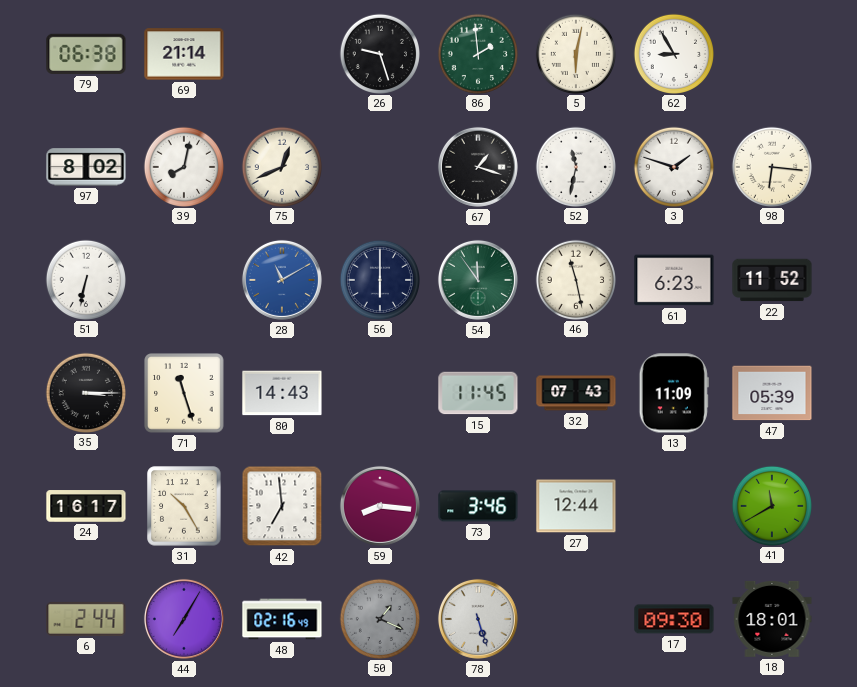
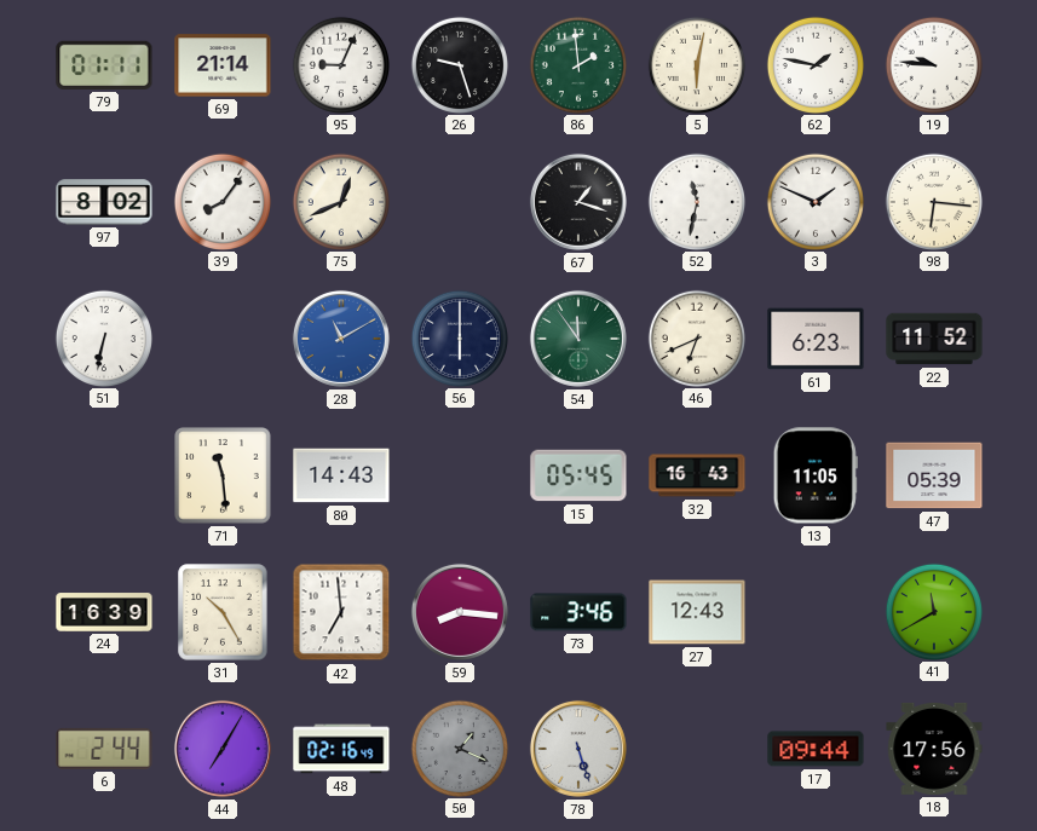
79: 06:38 -> 01:11
95: none -> 9:04
62: 8:55 -> 1:47
19: none -> 9:46
39: 8:02 -> 8:06
3: 1:48 -> 1:49
46: 11:28 -> 6:41
35: 3:15 -> none
71: 11:27 -> 11:29
15: 11:45 -> 05:45
32: 07:43 -> 16:43
13: 11:09 -> 11:05
24: 16:17 -> 16:39
27: 12:44 -> 12:43
17: 09:30 -> 09:44
18: 18:01 -> 17:56
